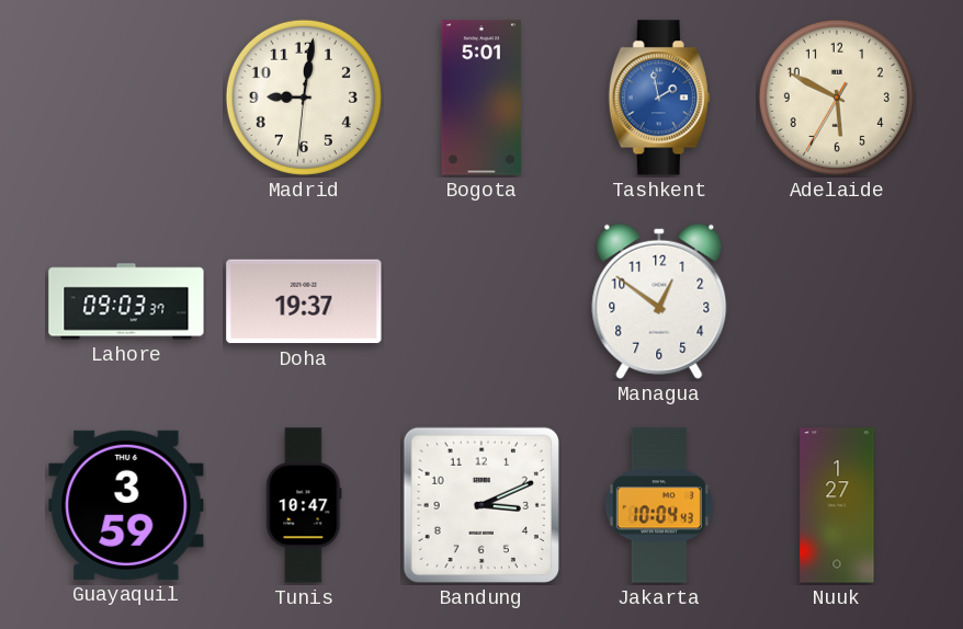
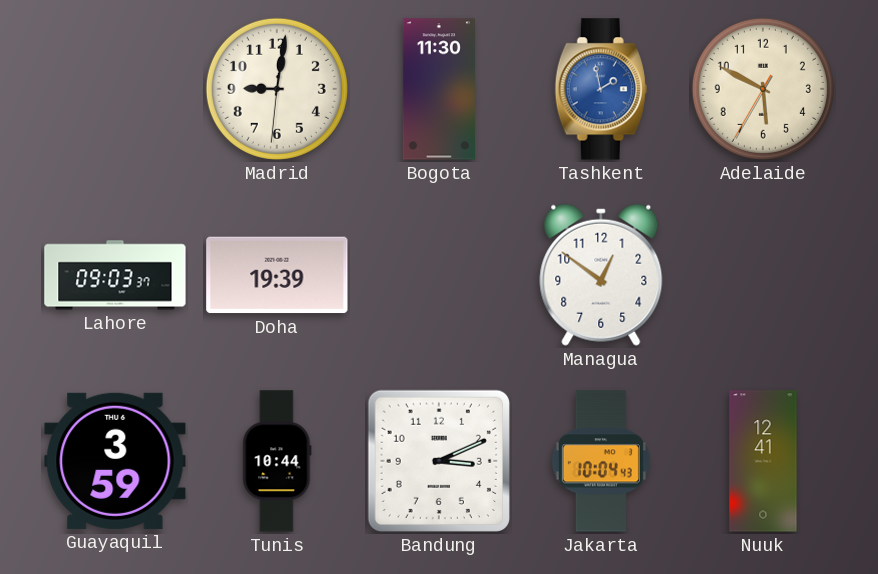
Bogota: 5:01 -> 11:30
Doha: 19:37 -> 19:39
Tunis: 10:47 -> 10:44
Nuuk: 1:27 -> 12:41
